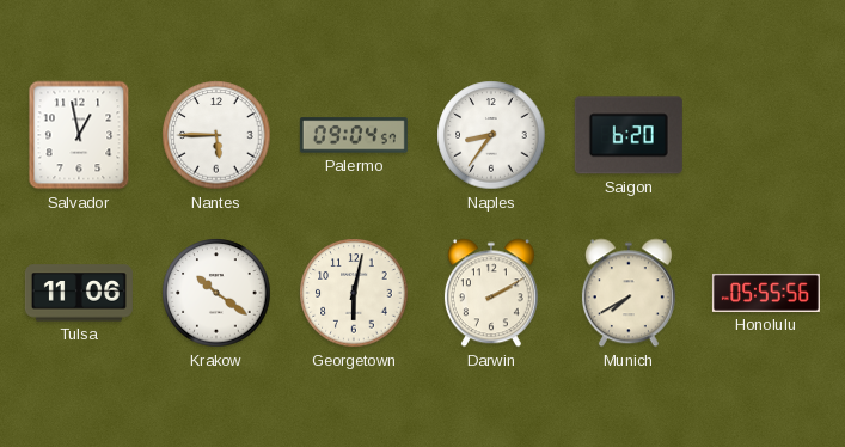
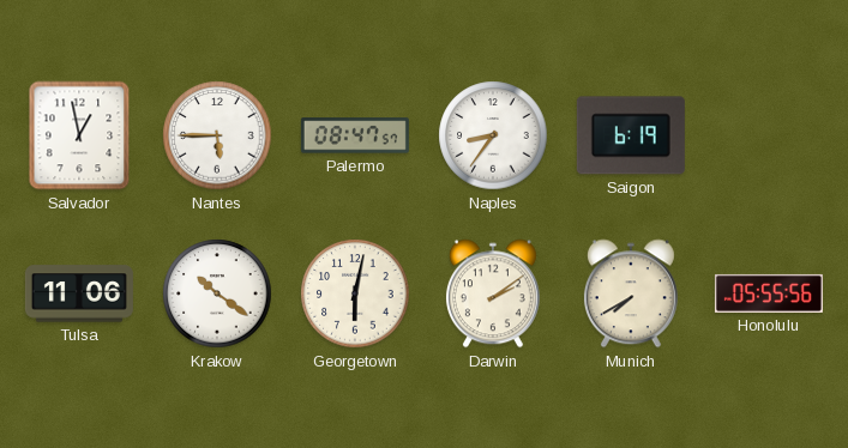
Palermo: 09:04 -> 08:47
Saigon: 6:20 -> 6:19
Darwin: 2:10 -> 2:09
